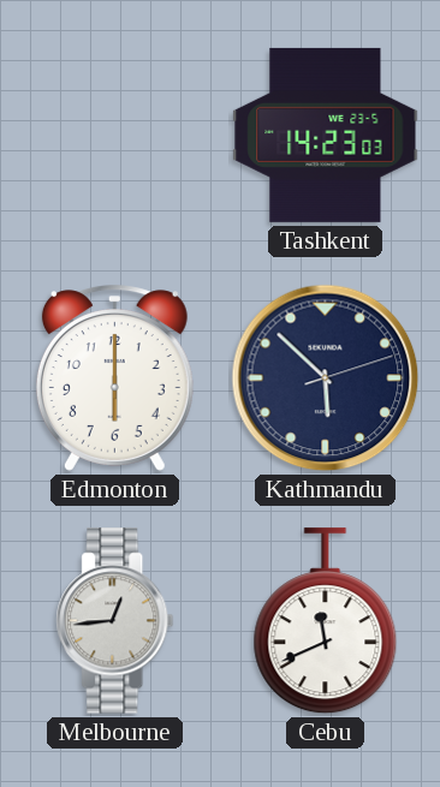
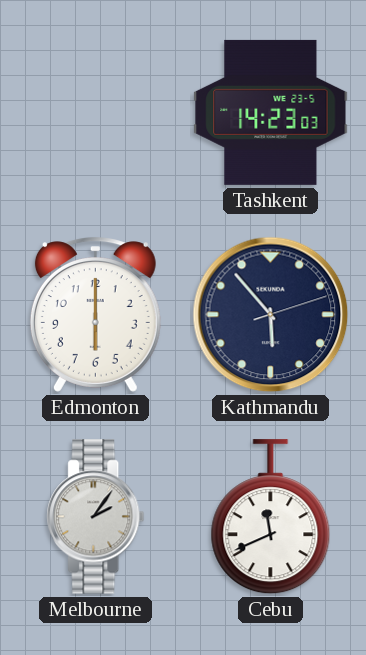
Kathmandu: 5:52 -> 5:53
Melbourne: 12:44 -> 2:06
